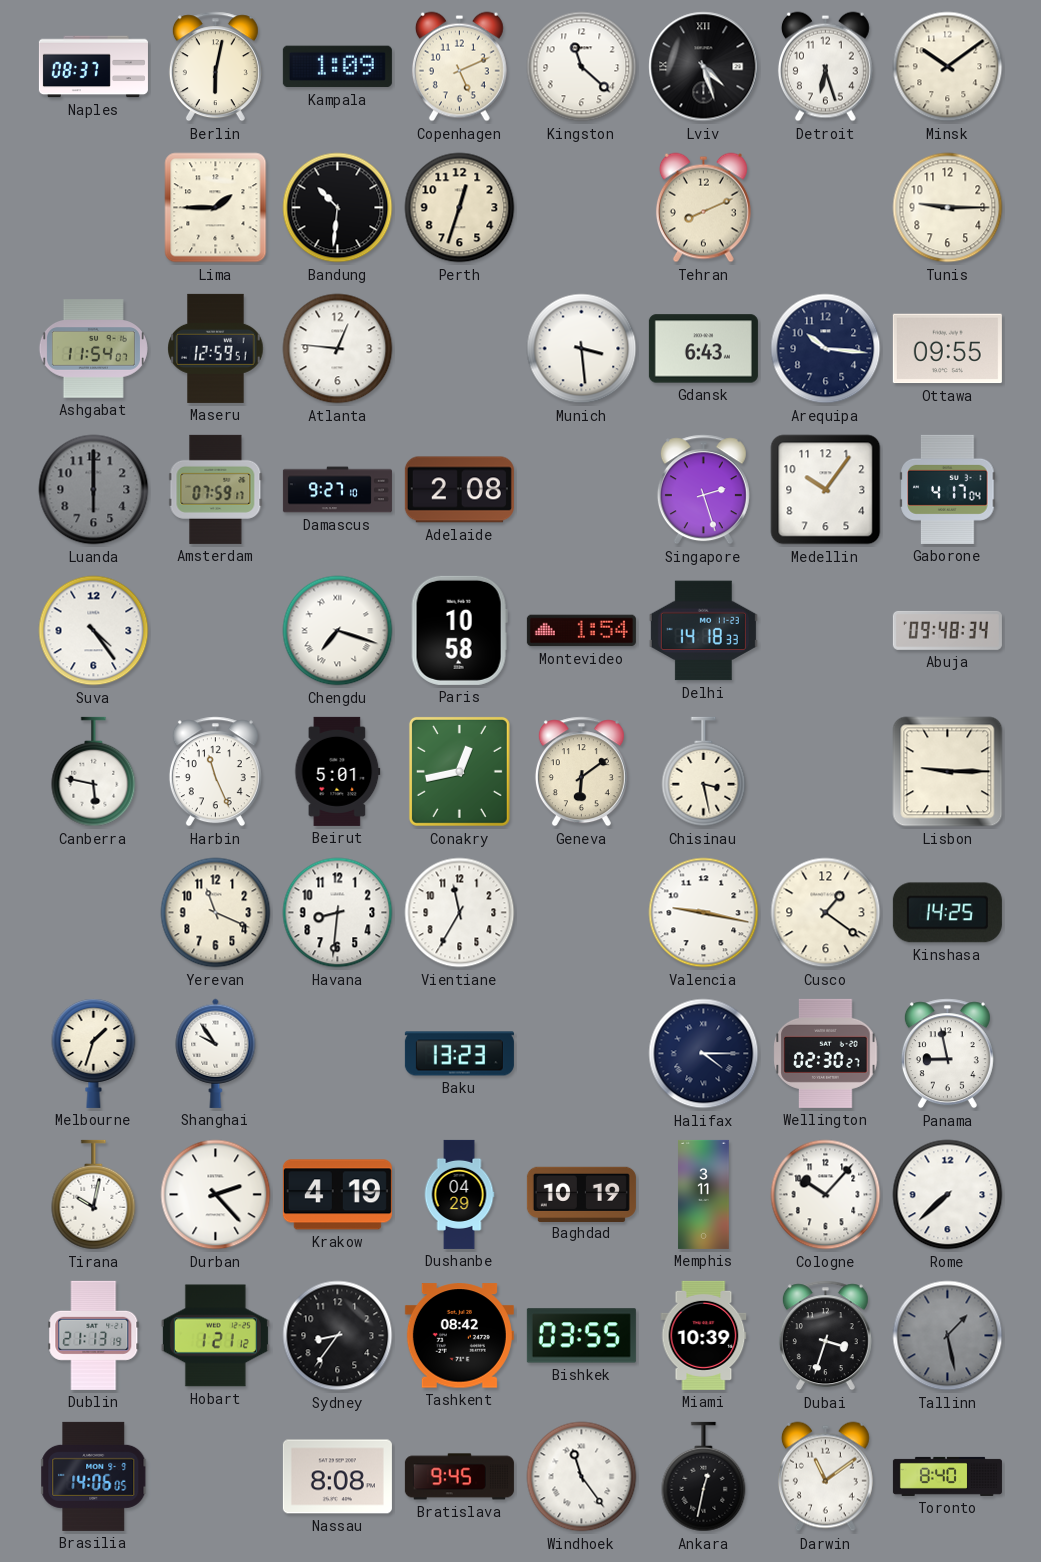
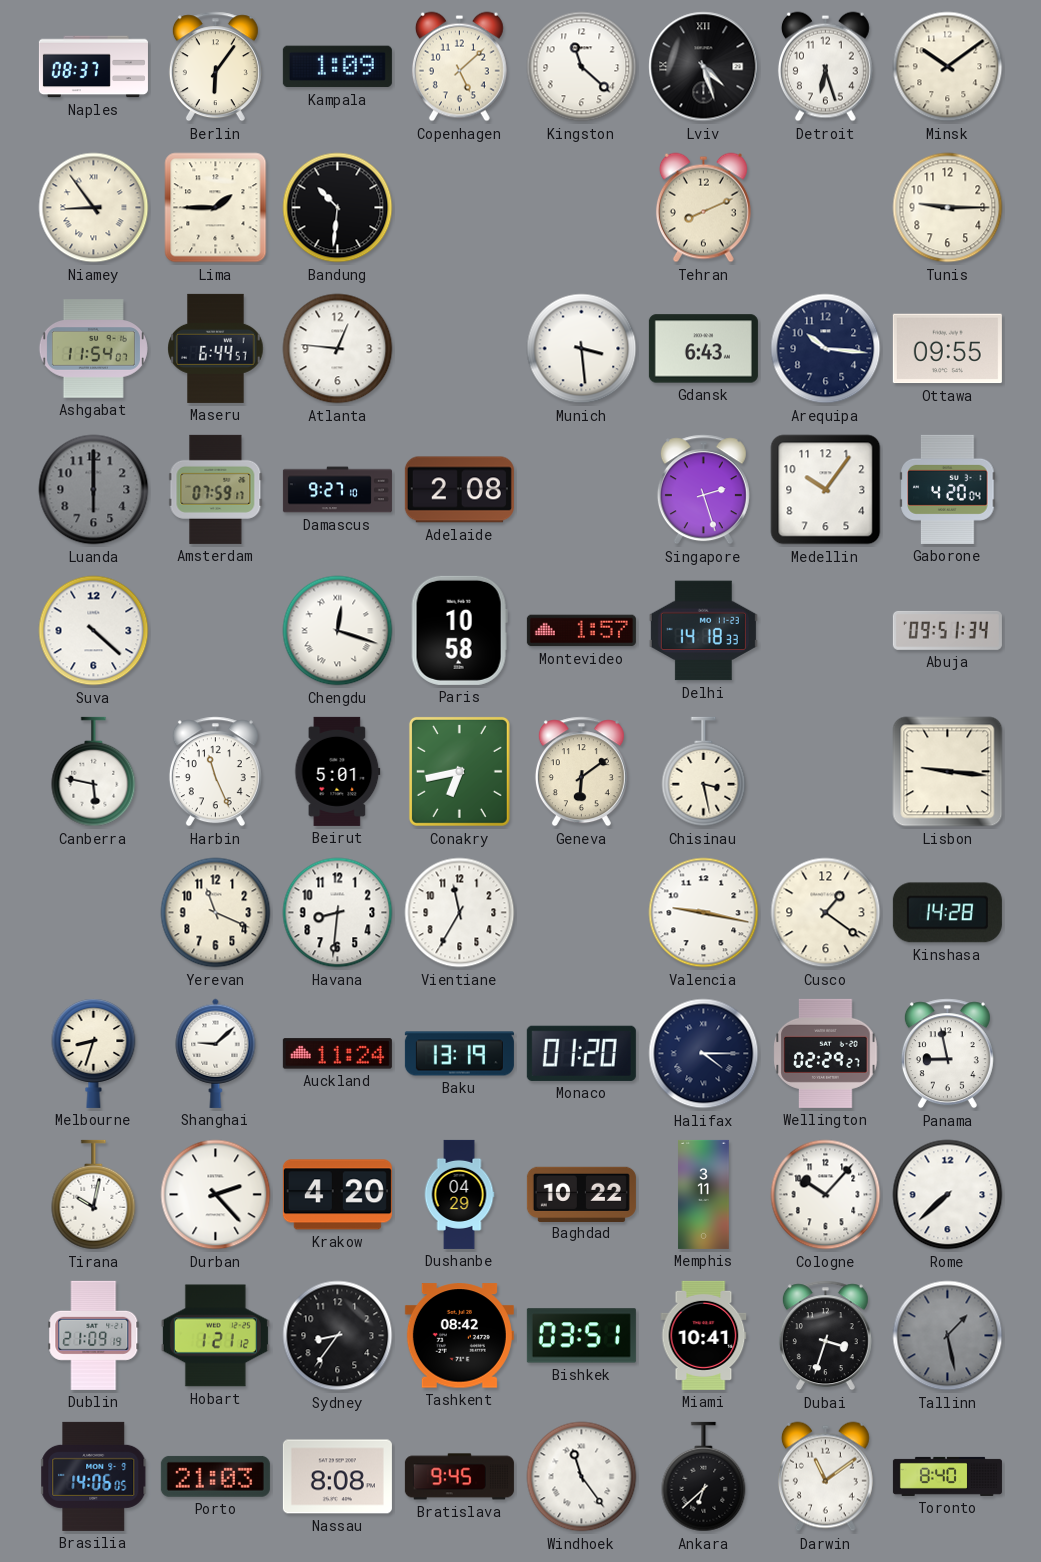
Berlin: 6:02 -> 6:06
Copenhagen: 5:11 -> 5:08
Niamey: none -> 8:54
Perth: 12:33 -> none
Maseru: 12:59 -> 6:44
Gaborone: 4:17 -> 4:20
Suva: 4:24 -> 4:22
Chengdu: 7:18 -> 12:18
Montevideo: 1:54 -> 1:57
Abuja: 09:48 -> 09:51
Conakry: 12:43 -> 6:43
Lisbon: 9:15 -> 9:16
Kinshasa: 14:25 -> 14:28
Melbourne: 1:33 -> 8:33
Shanghai: 9:54 -> 9:08
Auckland: none -> 11:24
Baku: 13:23 -> 13:19
Monaco: none -> 01:20
Wellington: 02:30 -> 02:29
Krakow: 4:19 -> 4:20
Baghdad: 10:19 -> 10:22
Dublin: 21:13 -> 21:09
Bishkek: 03:55 -> 03:51
Miami: 10:39 -> 10:41
Porto: none -> 21:03
Ankara: 12:32 -> 6:38
